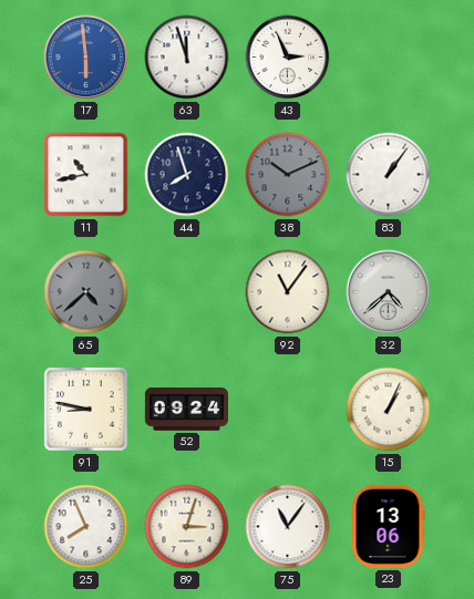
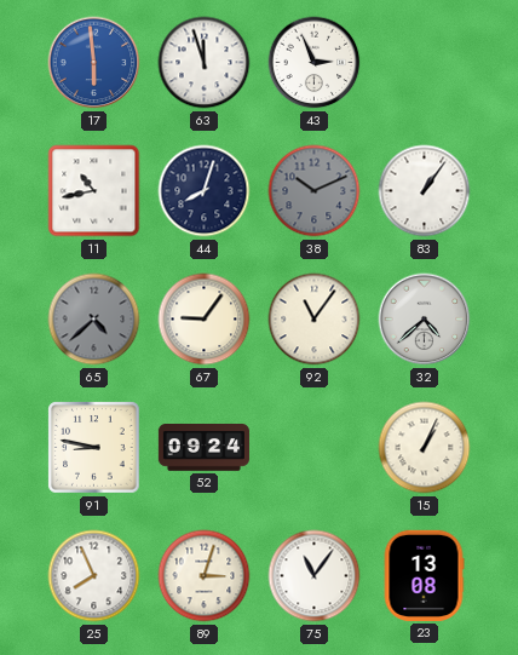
44: 7:57 -> 8:03
67: none -> 9:06
23: 13:06 -> 13:08
